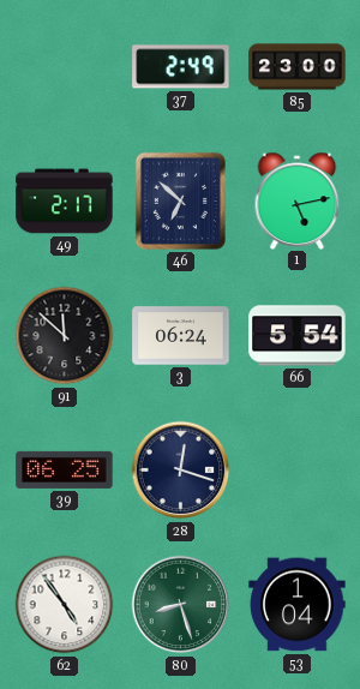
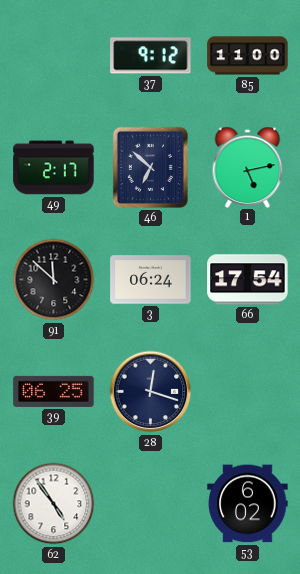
37: 2:49 -> 9:12
85: 23:00 -> 11:00
66: 5:54 -> 17:54
80: 8:27 -> none
53: 1:04 -> 6:02
